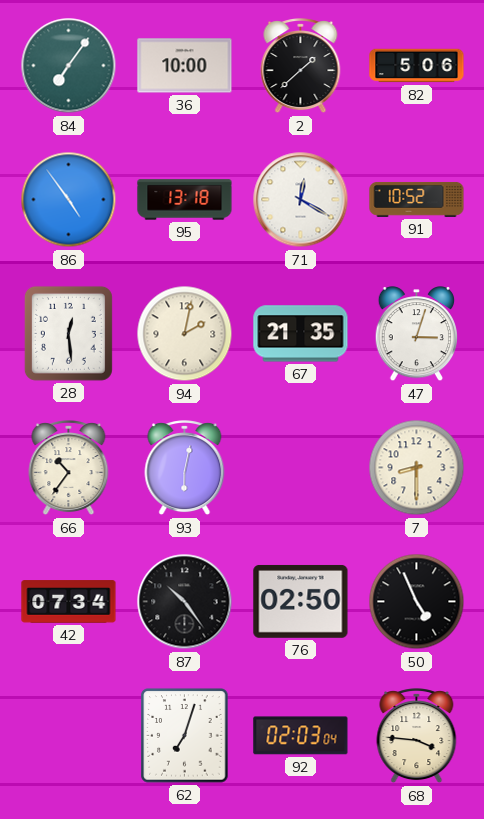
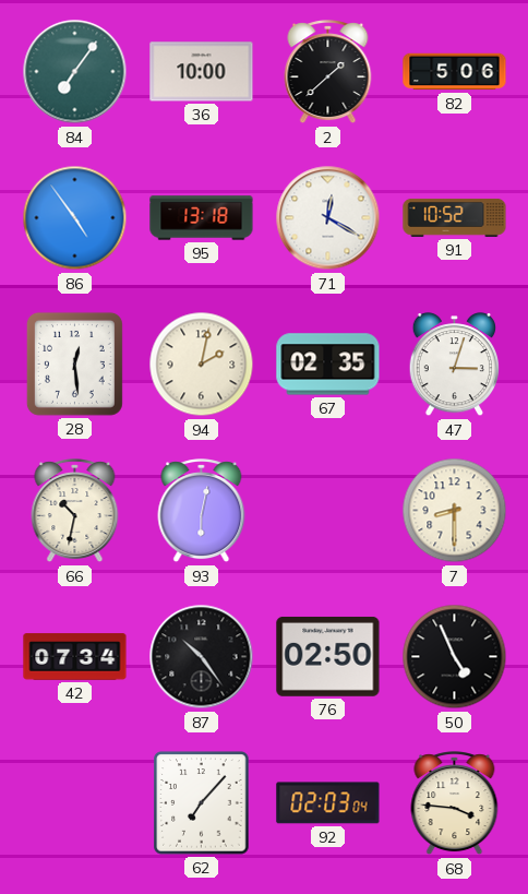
67: 21:35 -> 02:35
66: 10:36 -> 10:32
62: 7:03 -> 7:07
